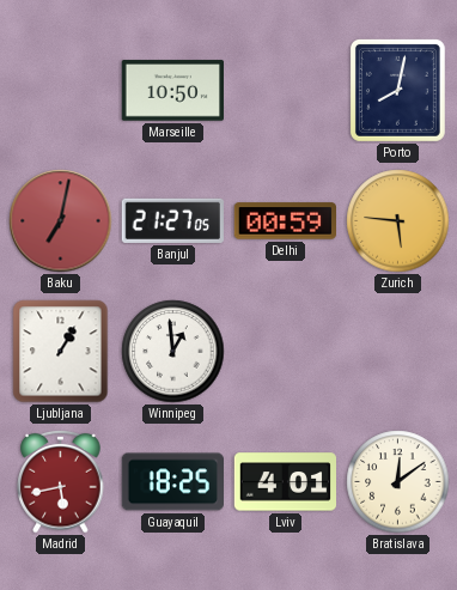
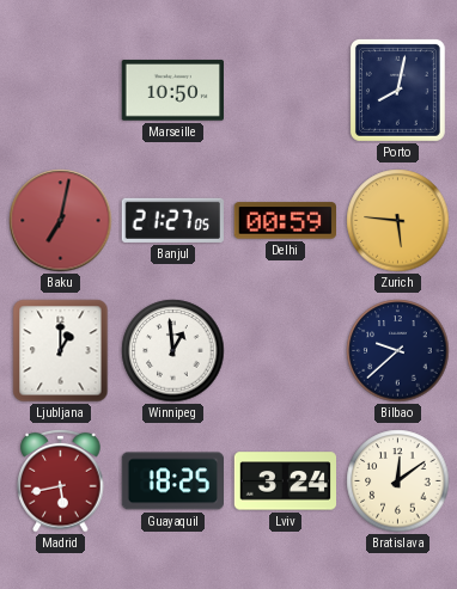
Ljubljana: 1:05 -> 1:00
Bilbao: none -> 9:38
Lviv: 4:01 -> 3:24
